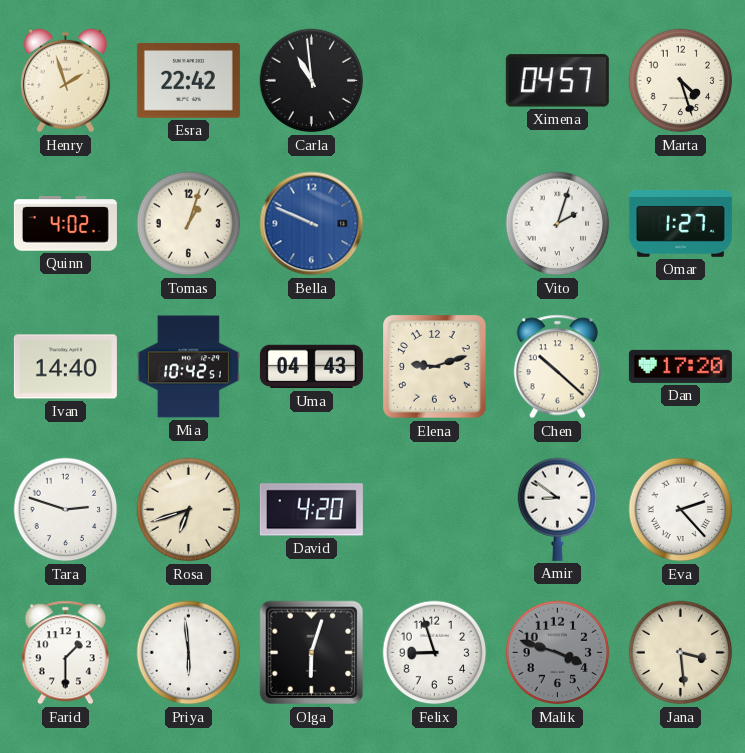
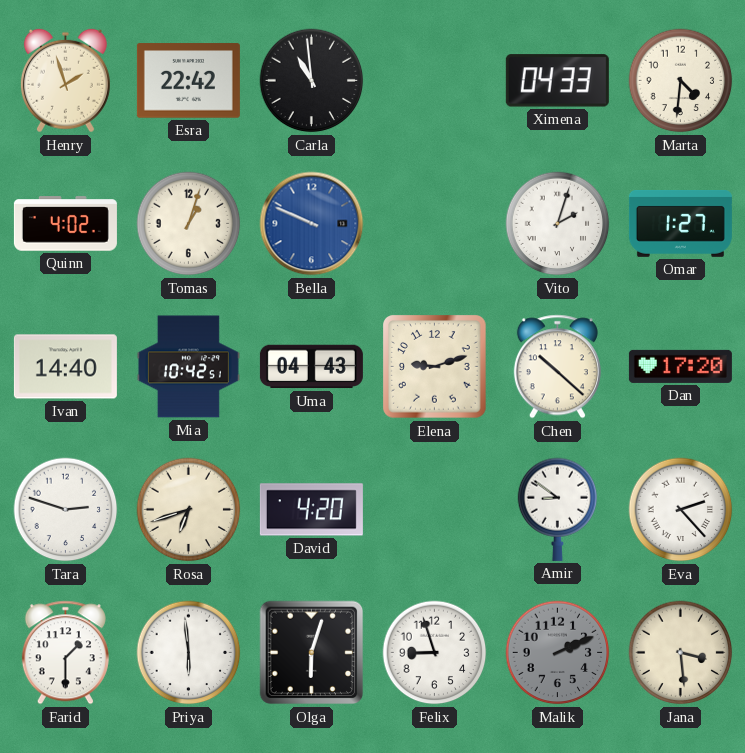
Ximena: 04:57 -> 04:33
Marta: 4:27 -> 4:31
Malik: 3:48 -> 2:11
